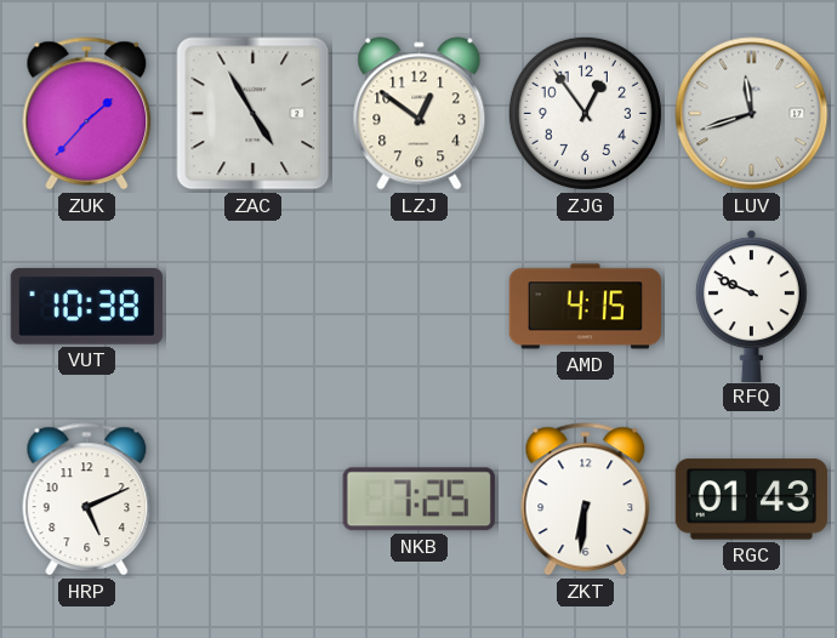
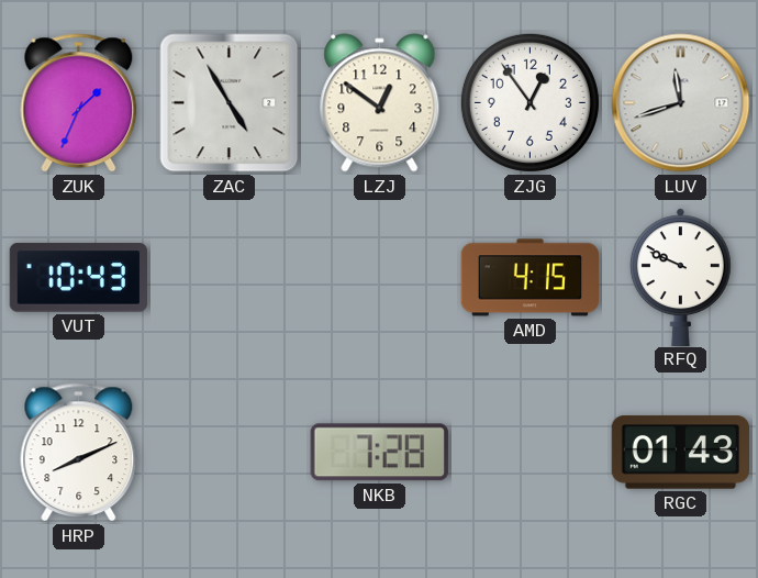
ZUK: 1:37 -> 1:34
VUT: 10:38 -> 10:43
HRP: 5:11 -> 8:11
NKB: 7:25 -> 7:28
ZKT: 6:31 -> none
